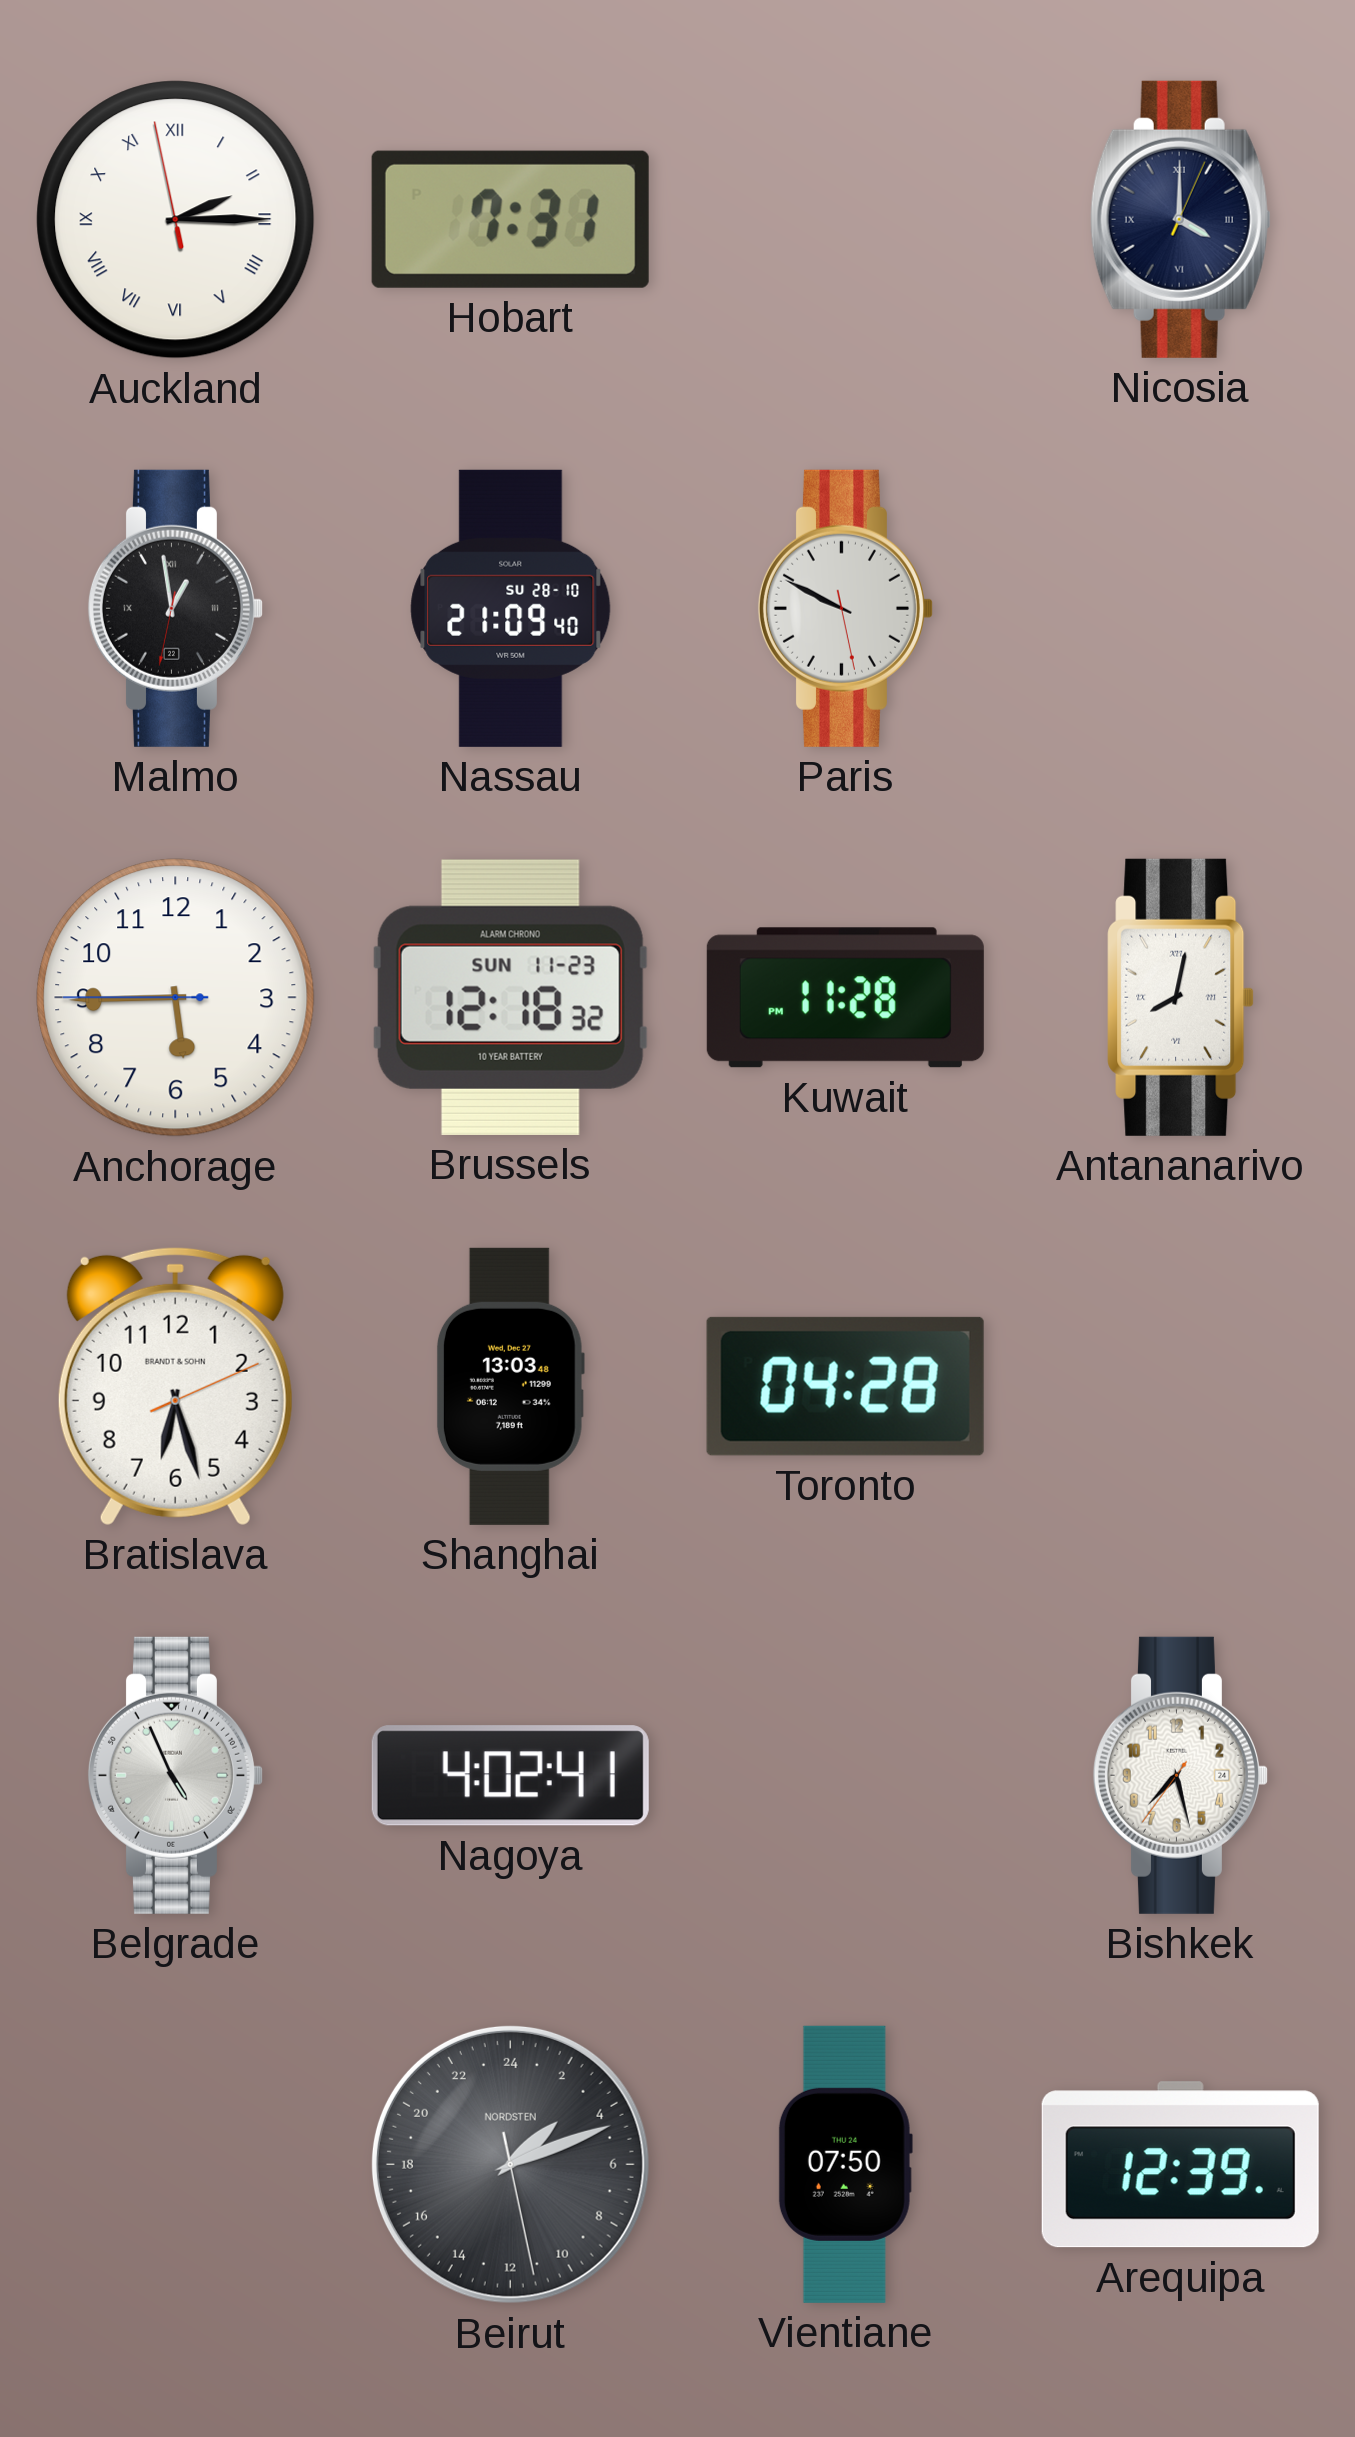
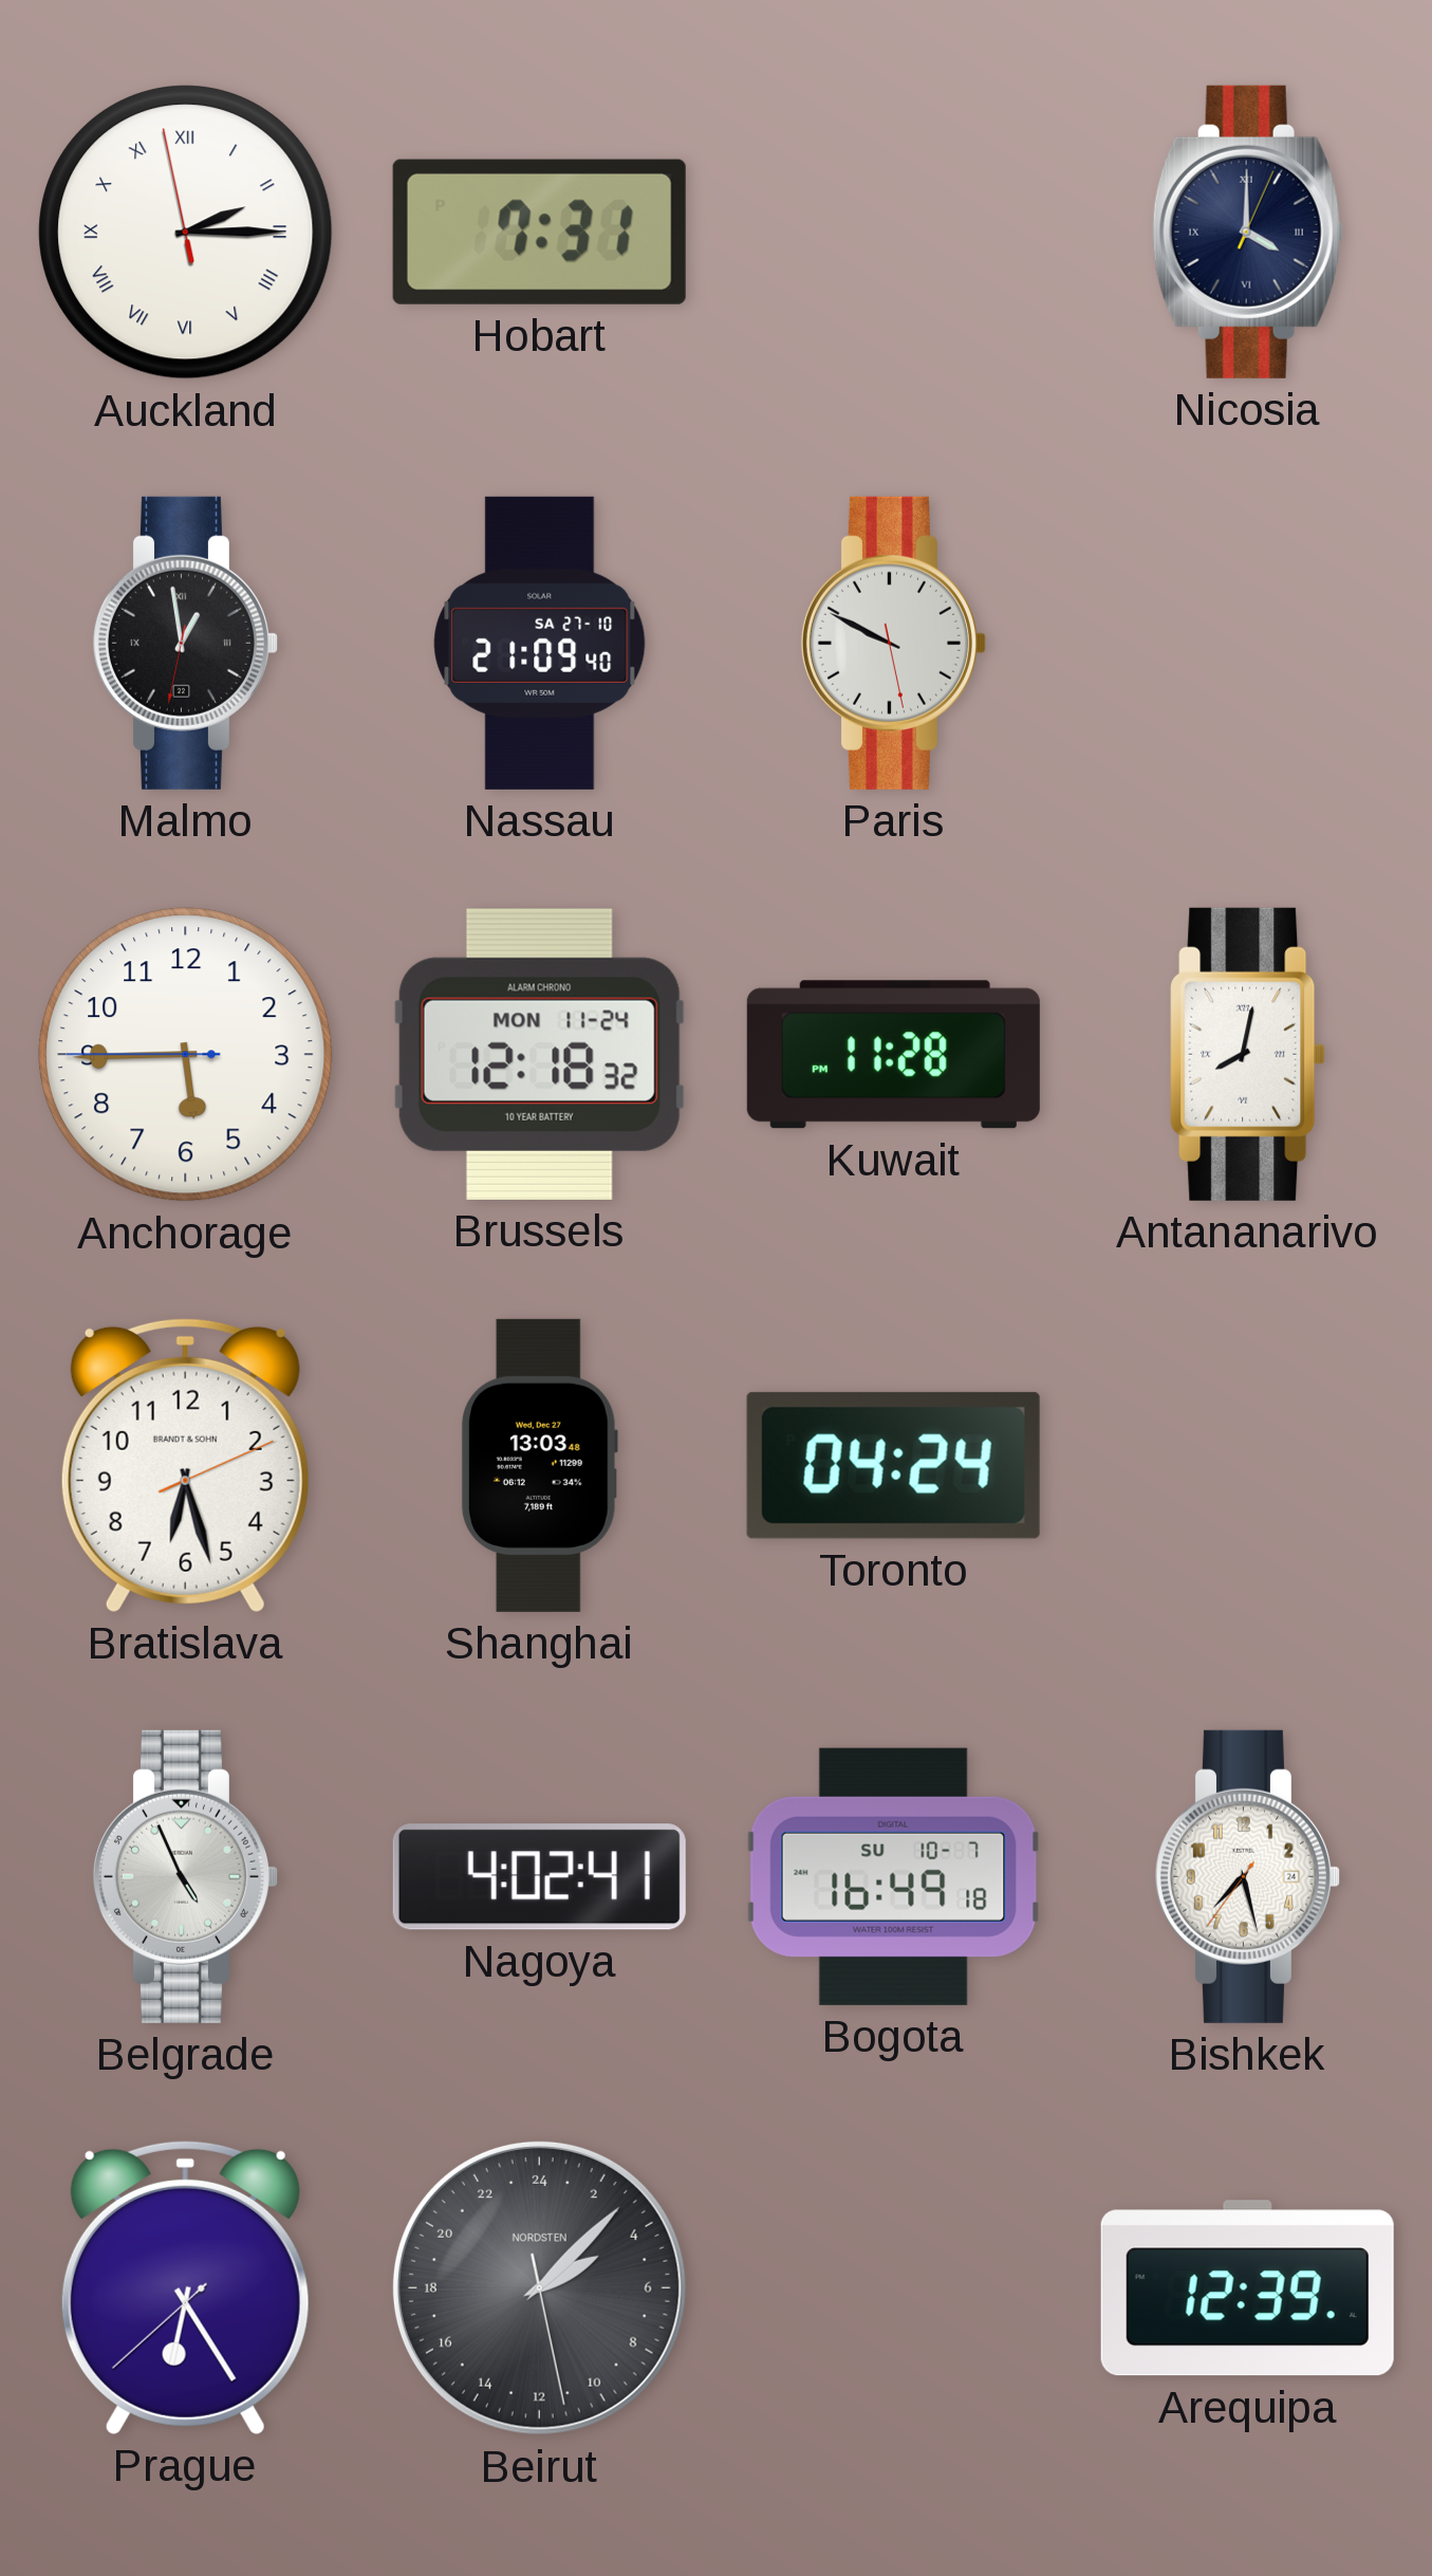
Nassau date: SU 28-10 -> SA 27-10
Brussels date: SUN 11-23 -> MON 11-24
Toronto: 04:28 -> 04:24
Bogota: none -> 16:49
Prague: none -> 6:24
Beirut: 3:11 -> 4:07
Vientiane: 07:50 -> none
